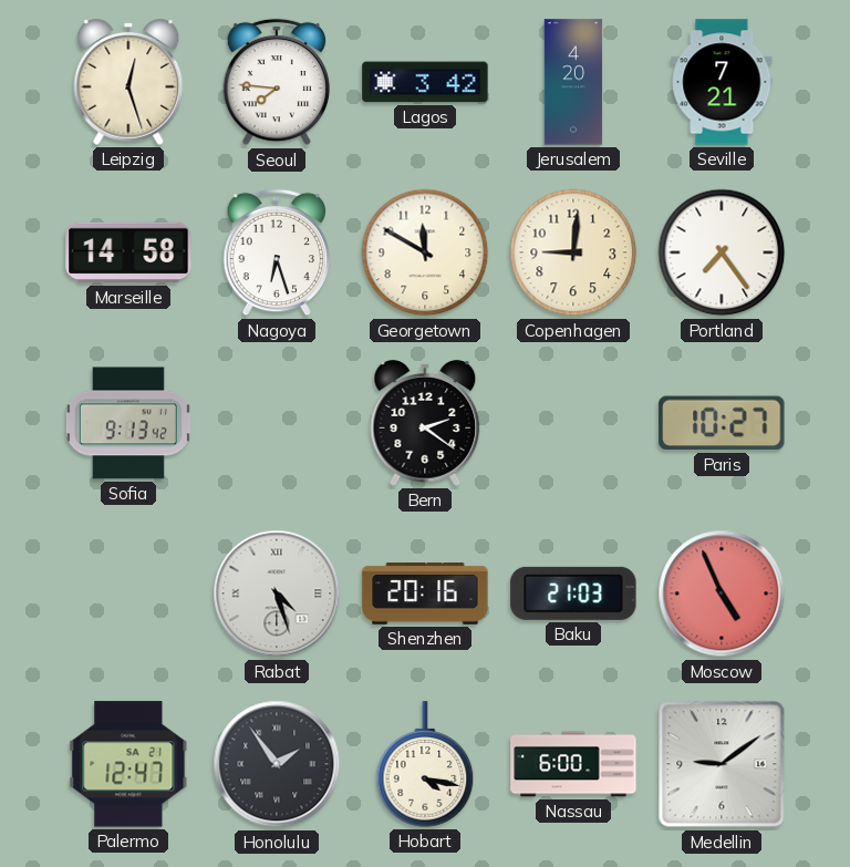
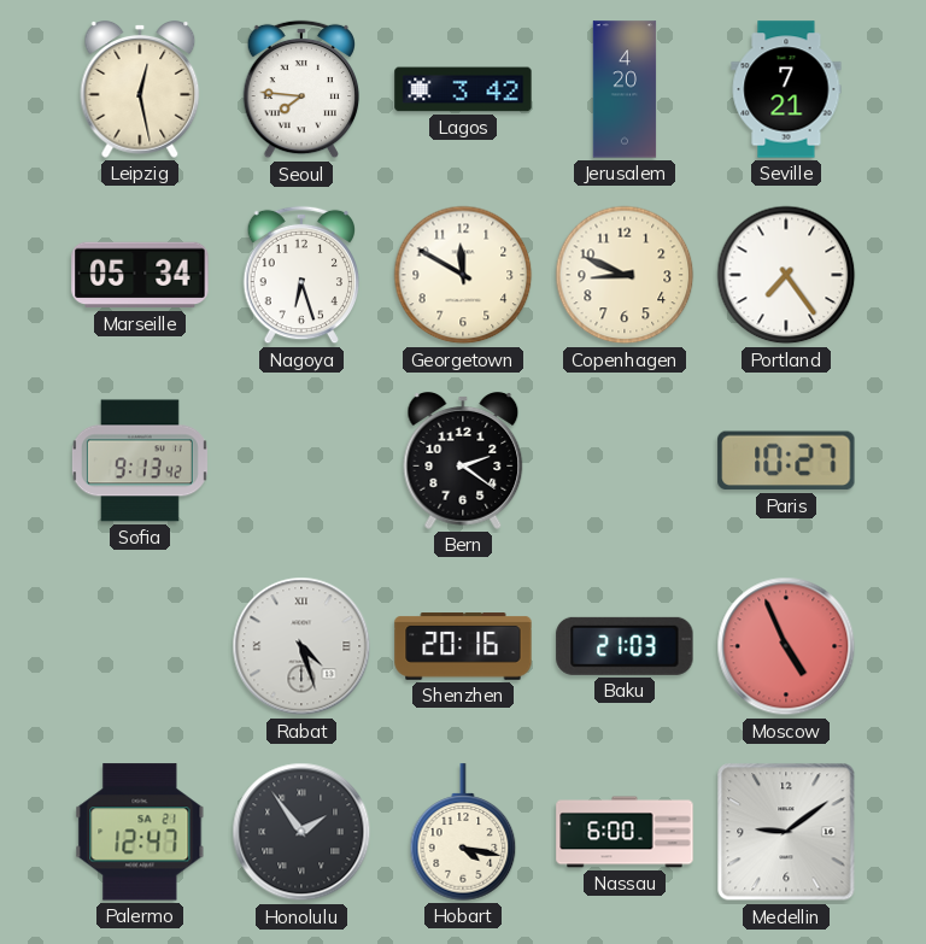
Leipzig: 12:27 -> 12:28
Marseille: 14:58 -> 05:34
Copenhagen: 9:01 -> 8:49
